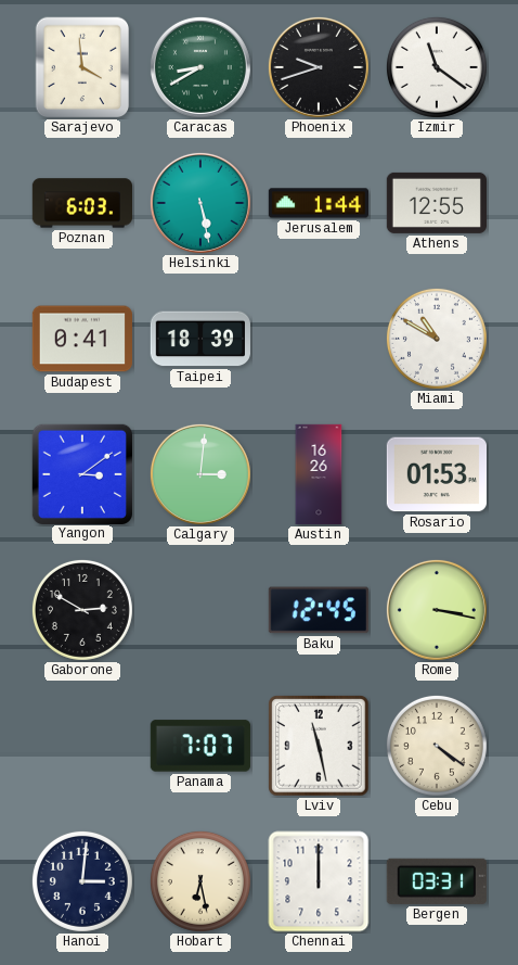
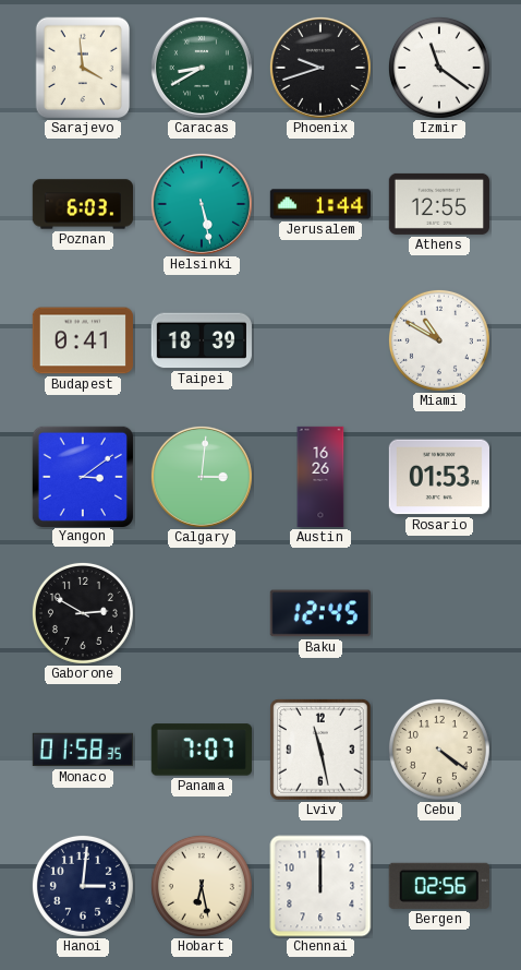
Rome: 3:17 -> none
Monaco: none -> 01:58
Bergen: 03:31 -> 02:56
